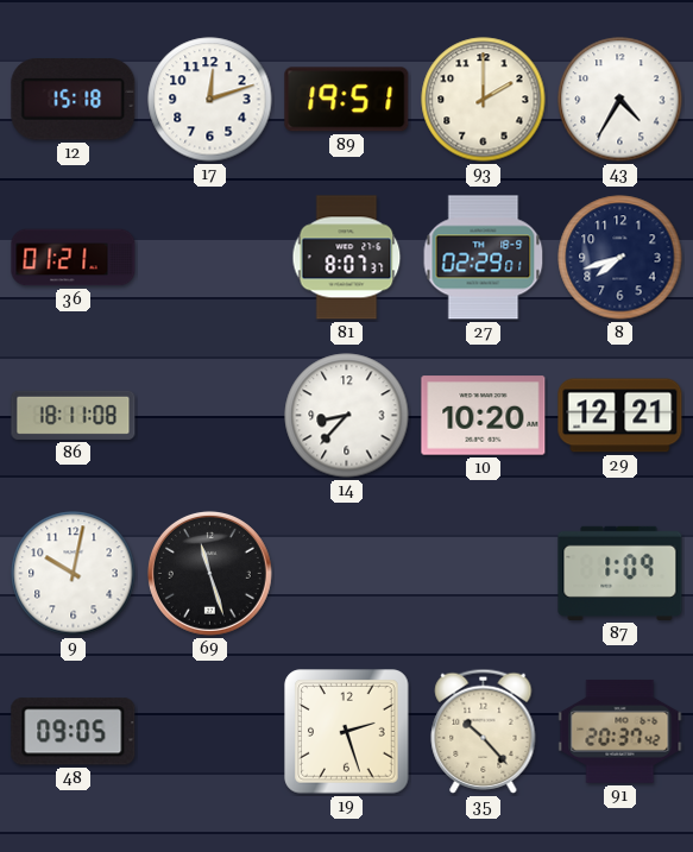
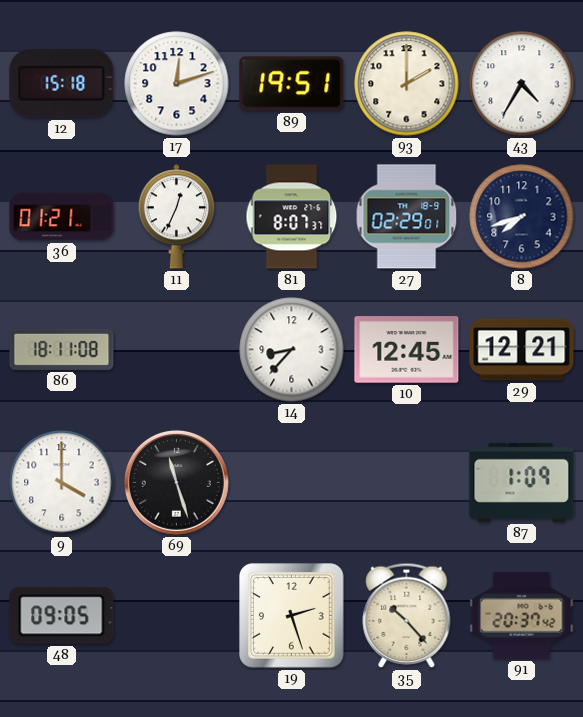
11: none -> 12:34
10: 10:20 -> 12:45
9: 10:02 -> 4:00
